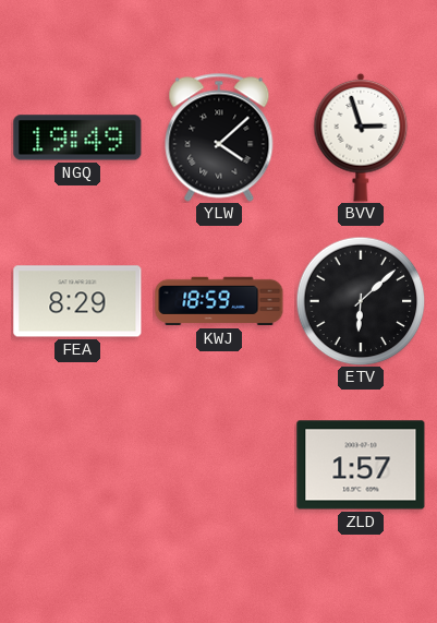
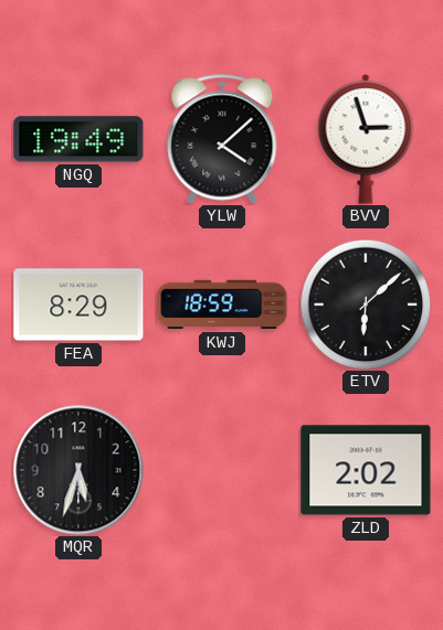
MQR: none -> 5:33
ZLD: 1:57 -> 2:02
